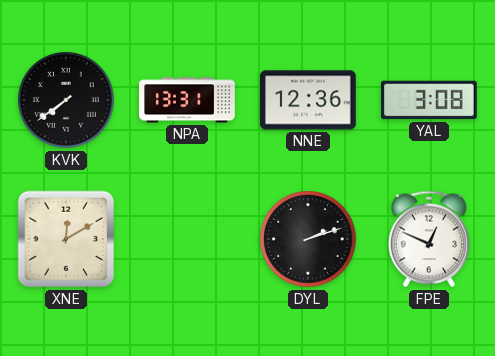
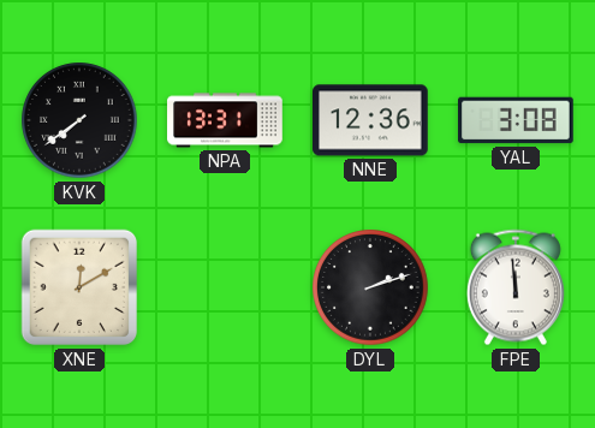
FPE: 12:49 -> 11:59
